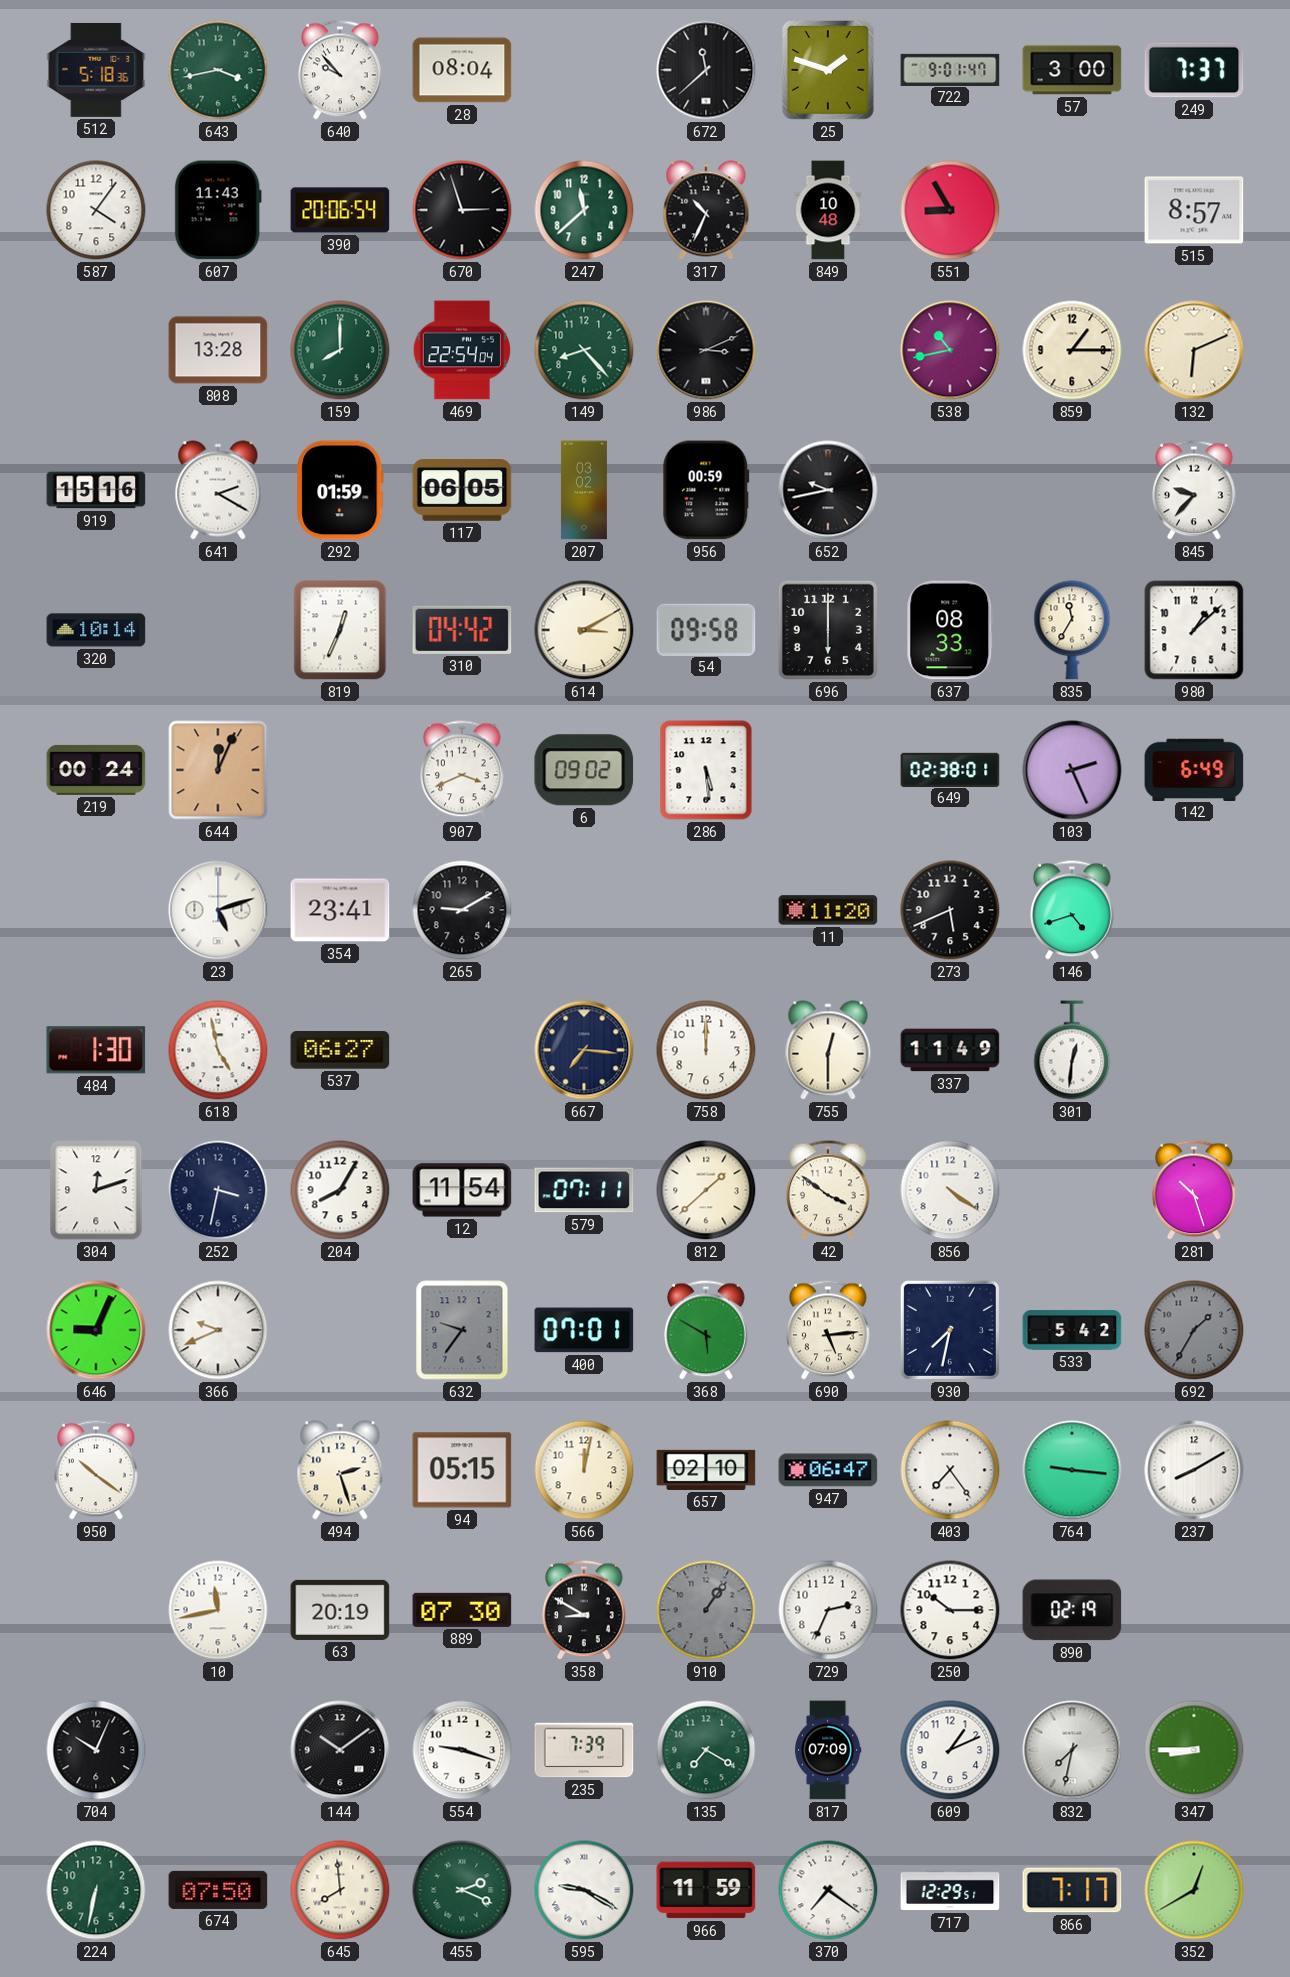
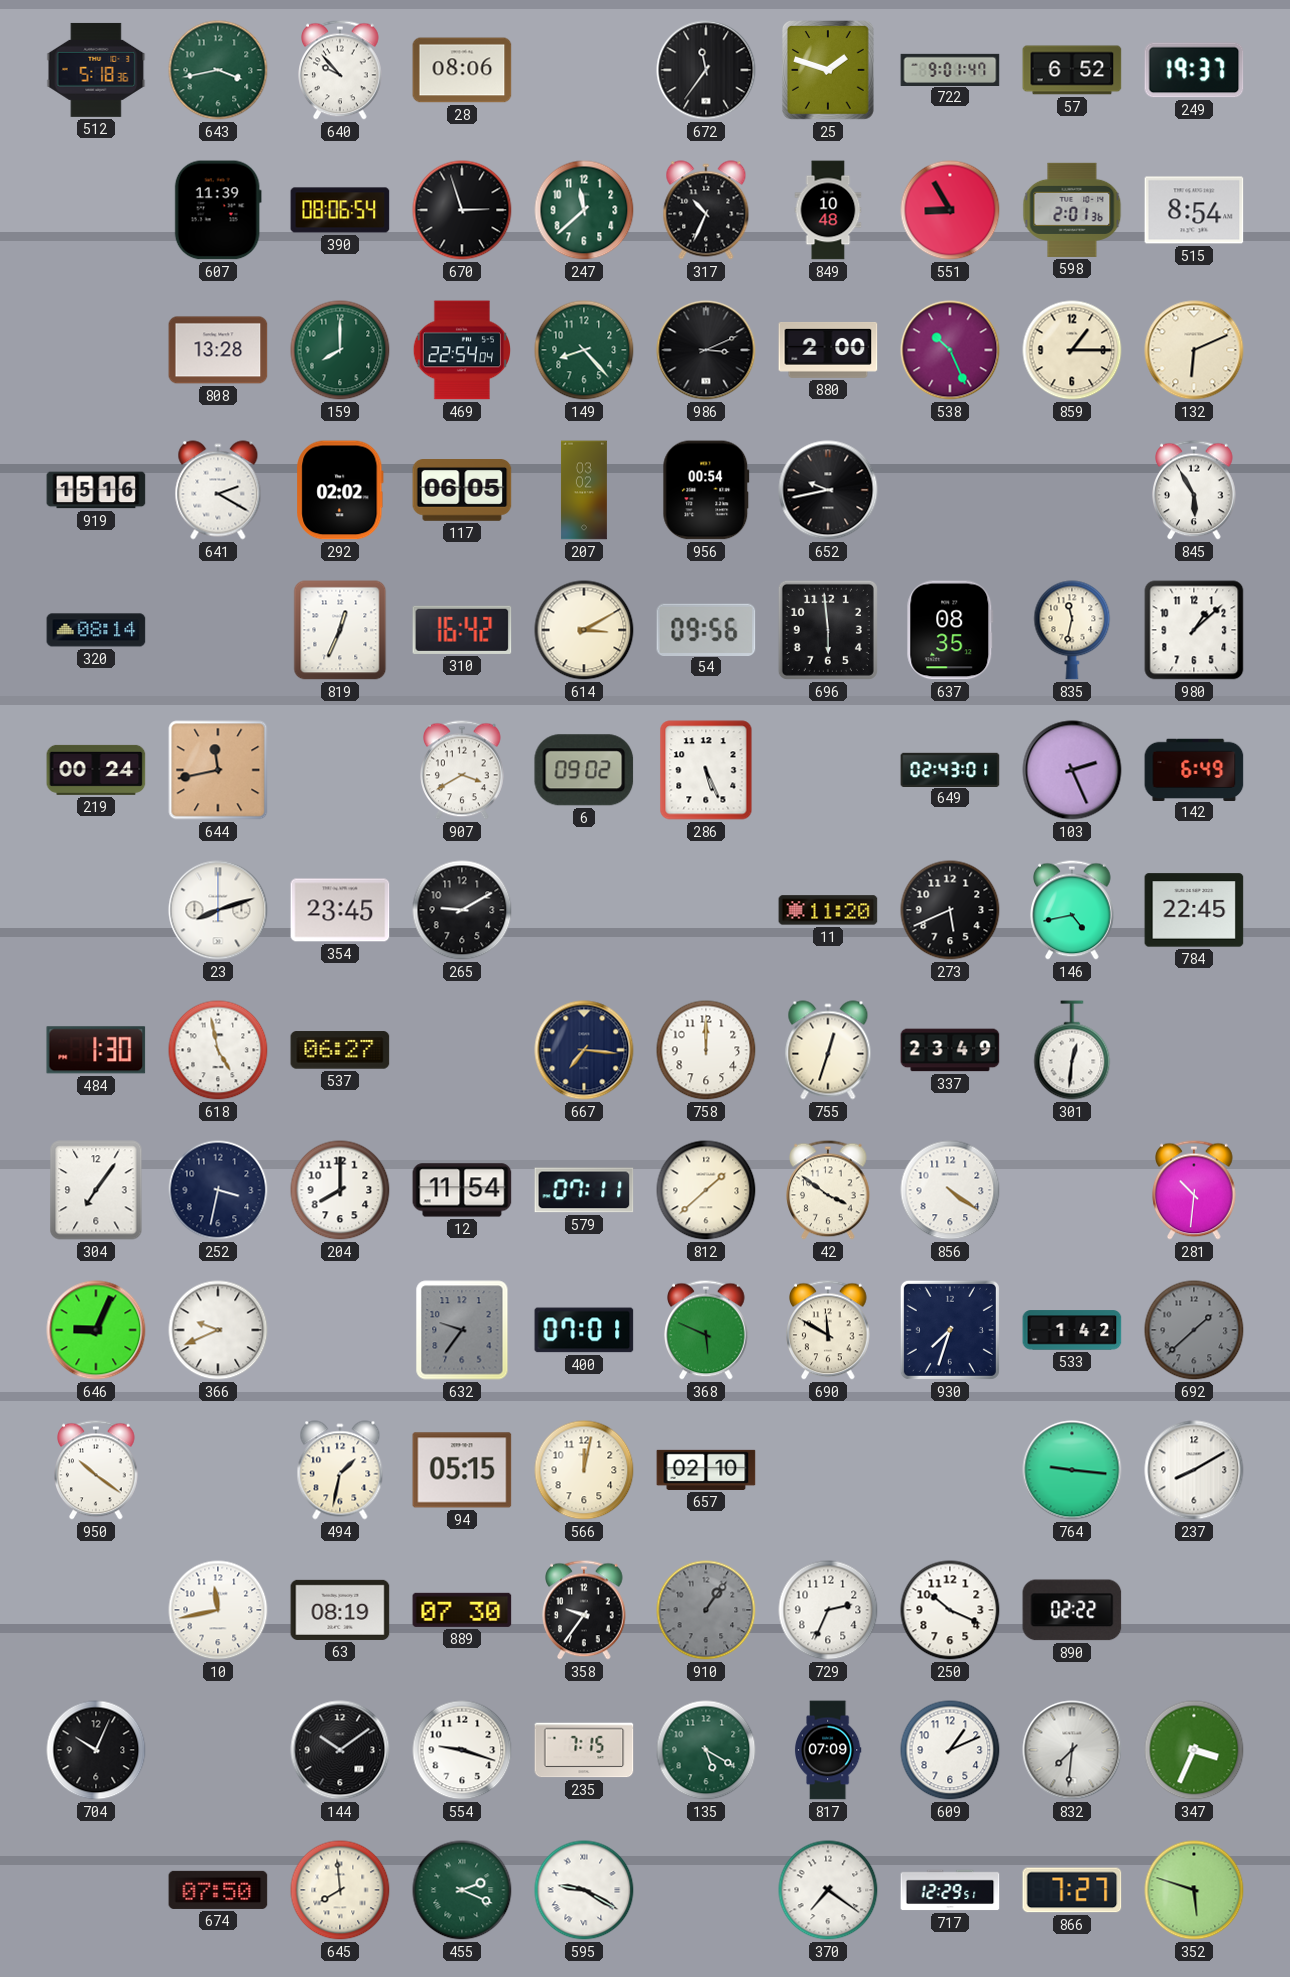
28: 08:04 -> 08:06
672: 11:38 -> 11:36
57: 3:00 -> 6:52
249: 7:37 -> 19:37
587: 4:06 -> none
607: 11:43 -> 11:39
390: 20:06 -> 08:06
598: none -> 2:01
515: 8:57 -> 8:54
880: none -> 2:00
538: 10:43 -> 10:26
292: 01:59 -> 02:02
956: 00:59 -> 00:54
845: 9:37 -> 5:55
320: 10:14 -> 08:14
310: 04:42 -> 16:42
54: 09:58 -> 09:56
696: 6:00 -> 5:59
637: 08:33 -> 08:35
835: 11:35 -> 11:32
644: 12:04 -> 11:43
907: 3:41 -> 3:40
286: 5:29 -> 5:26
649: 02:38 -> 02:43
23: 5:12 -> 8:12
354: 23:41 -> 23:45
146: 4:42 -> 4:43
784: none -> 22:45
755: 12:30 -> 12:33
337: 11:49 -> 23:49
304: 12:12 -> 7:06
204: 8:05 -> 8:00
281: 10:27 -> 10:31
368: 5:50 -> 5:49
690: 5:14 -> 11:50
930: 7:32 -> 7:33
533: 5:42 -> 1:42
692: 1:35 -> 1:38
494: 2:27 -> 1:32
947: 06:47 -> none
403: 7:24 -> none
63: 20:19 -> 08:19
358: 8:50 -> 9:36
250: 10:15 -> 10:19
890: 02:19 -> 02:22
235: 7:39 -> 7:15
135: 7:20 -> 5:20
832: 7:32 -> 7:31
347: 8:45 -> 3:34
224: 6:32 -> none
966: 11:59 -> none
866: 7:17 -> 7:27
352: 12:40 -> 5:48
